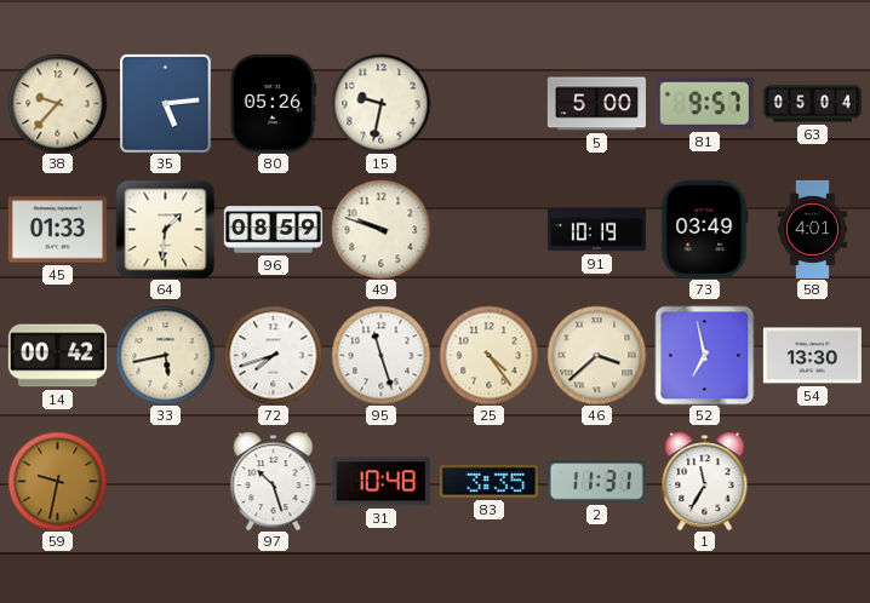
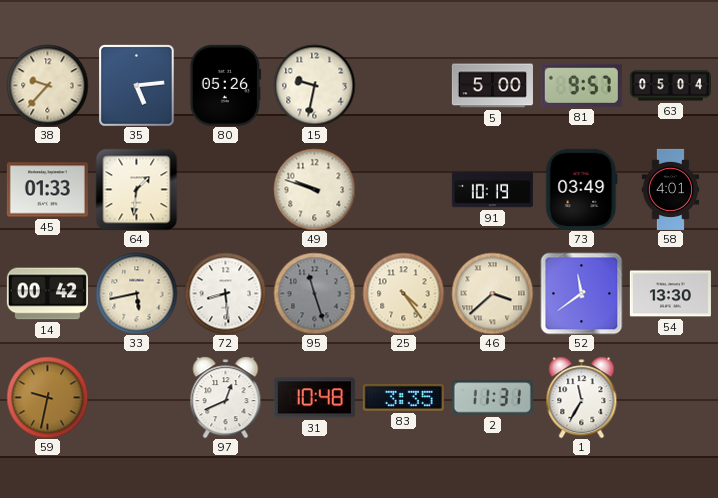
96: 08:59 -> none
72: 7:42 -> 8:29
95 dial: white -> grey
52: 6:58 -> 11:39
97: 10:27 -> 12:41
